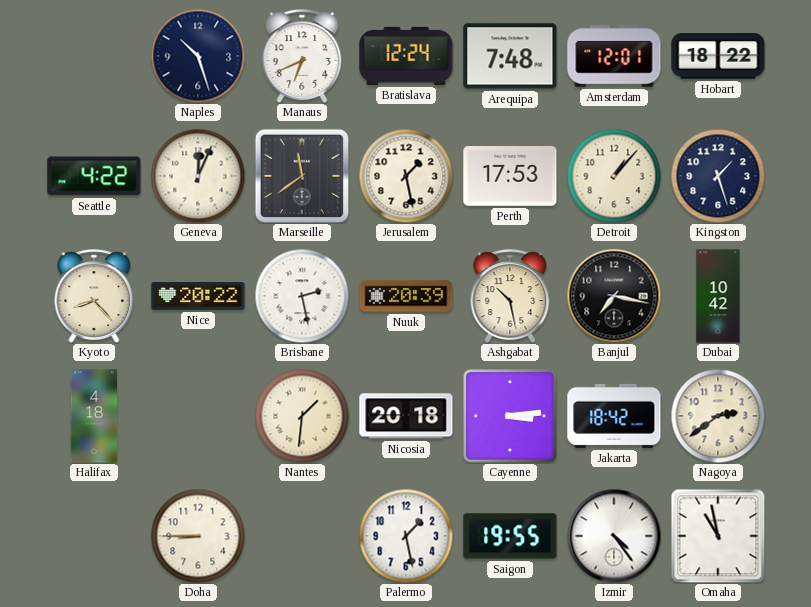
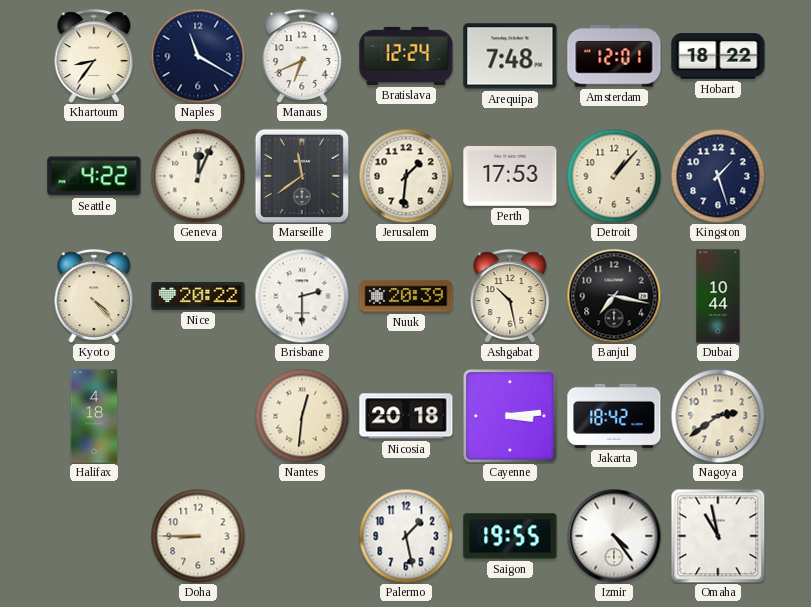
Khartoum: none -> 8:36
Naples: 10:27 -> 11:20
Jerusalem: 1:28 -> 1:31
Kyoto: 8:23 -> 4:23
Brisbane: 2:28 -> 2:30
Dubai: 10:42 -> 10:44
Nantes: 1:31 -> 12:31
